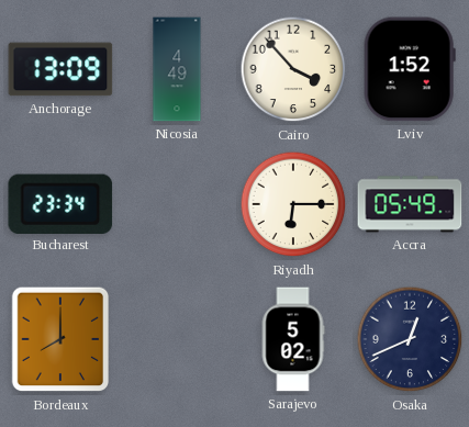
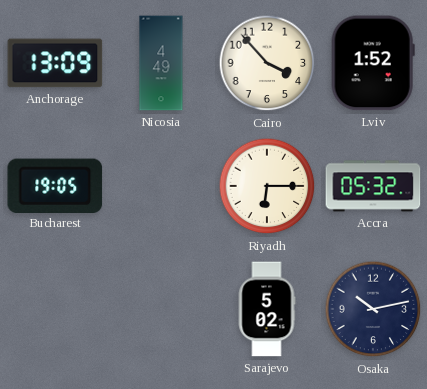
Bucharest: 23:34 -> 19:05
Accra: 05:49 -> 05:32
Bordeaux: 8:00 -> none
Osaka: 12:41 -> 10:13
